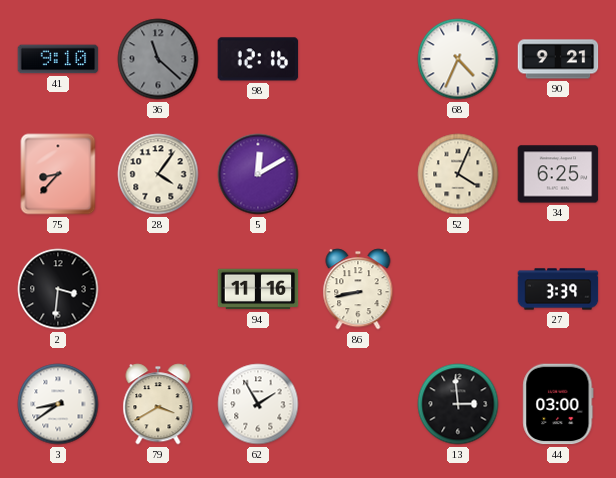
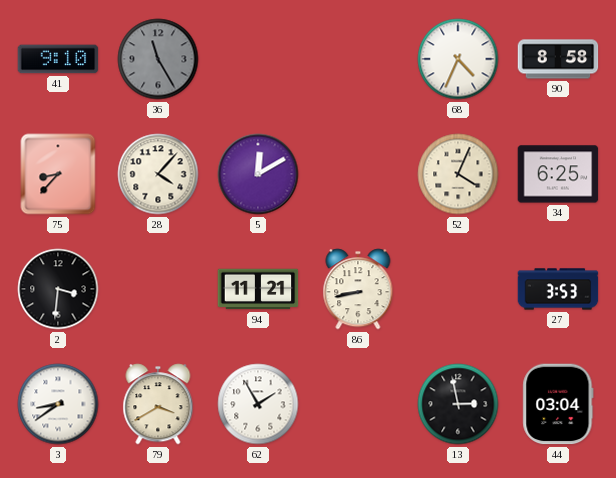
36: 11:22 -> 11:25
98: 12:16 -> none
90: 9:21 -> 8:58
28: 4:06 -> 4:07
94: 11:16 -> 11:21
27: 3:39 -> 3:53
13: 2:59 -> 2:58
44: 03:00 -> 03:04
